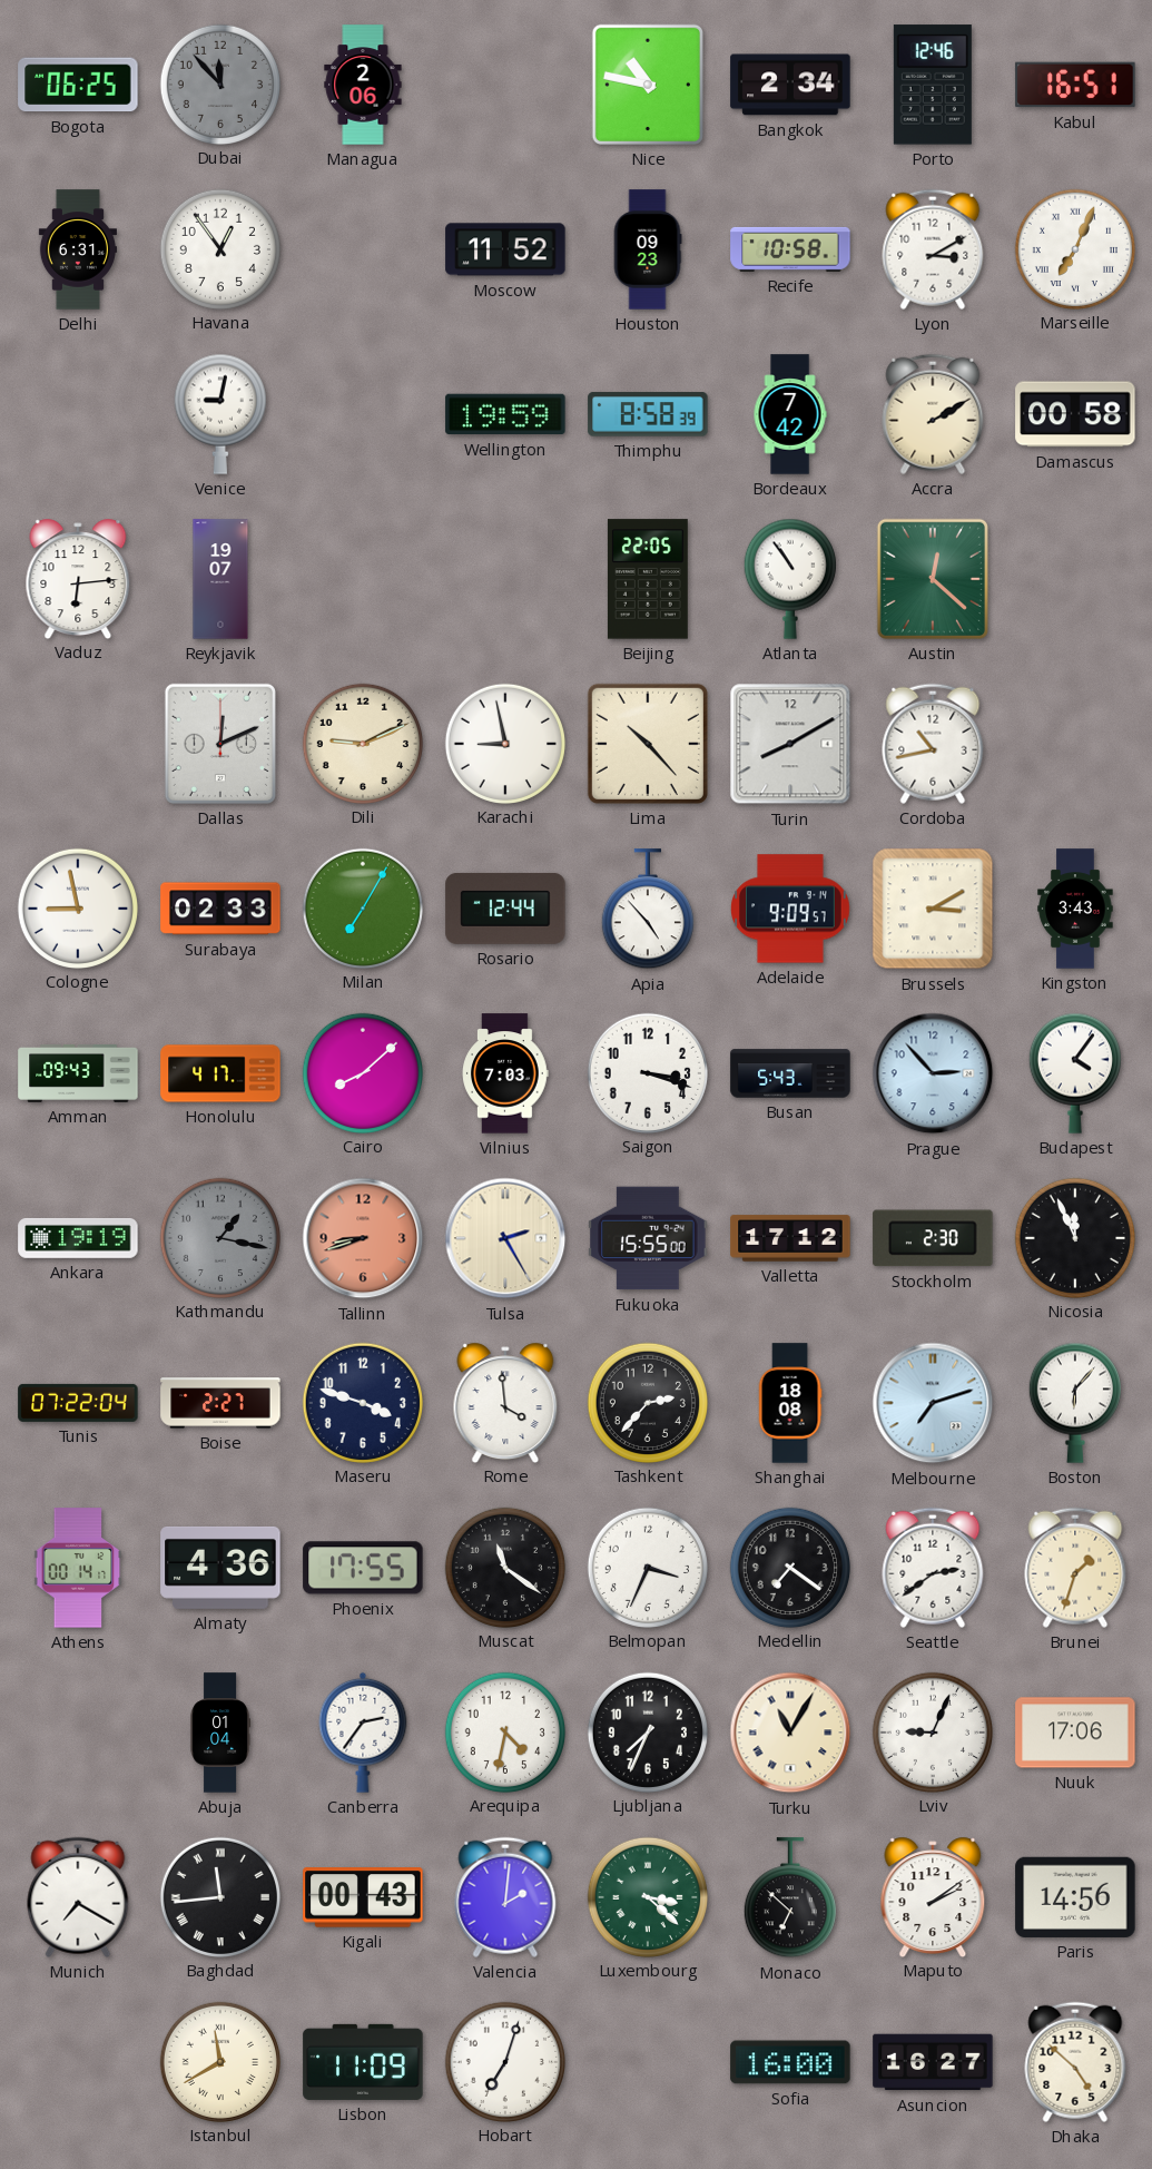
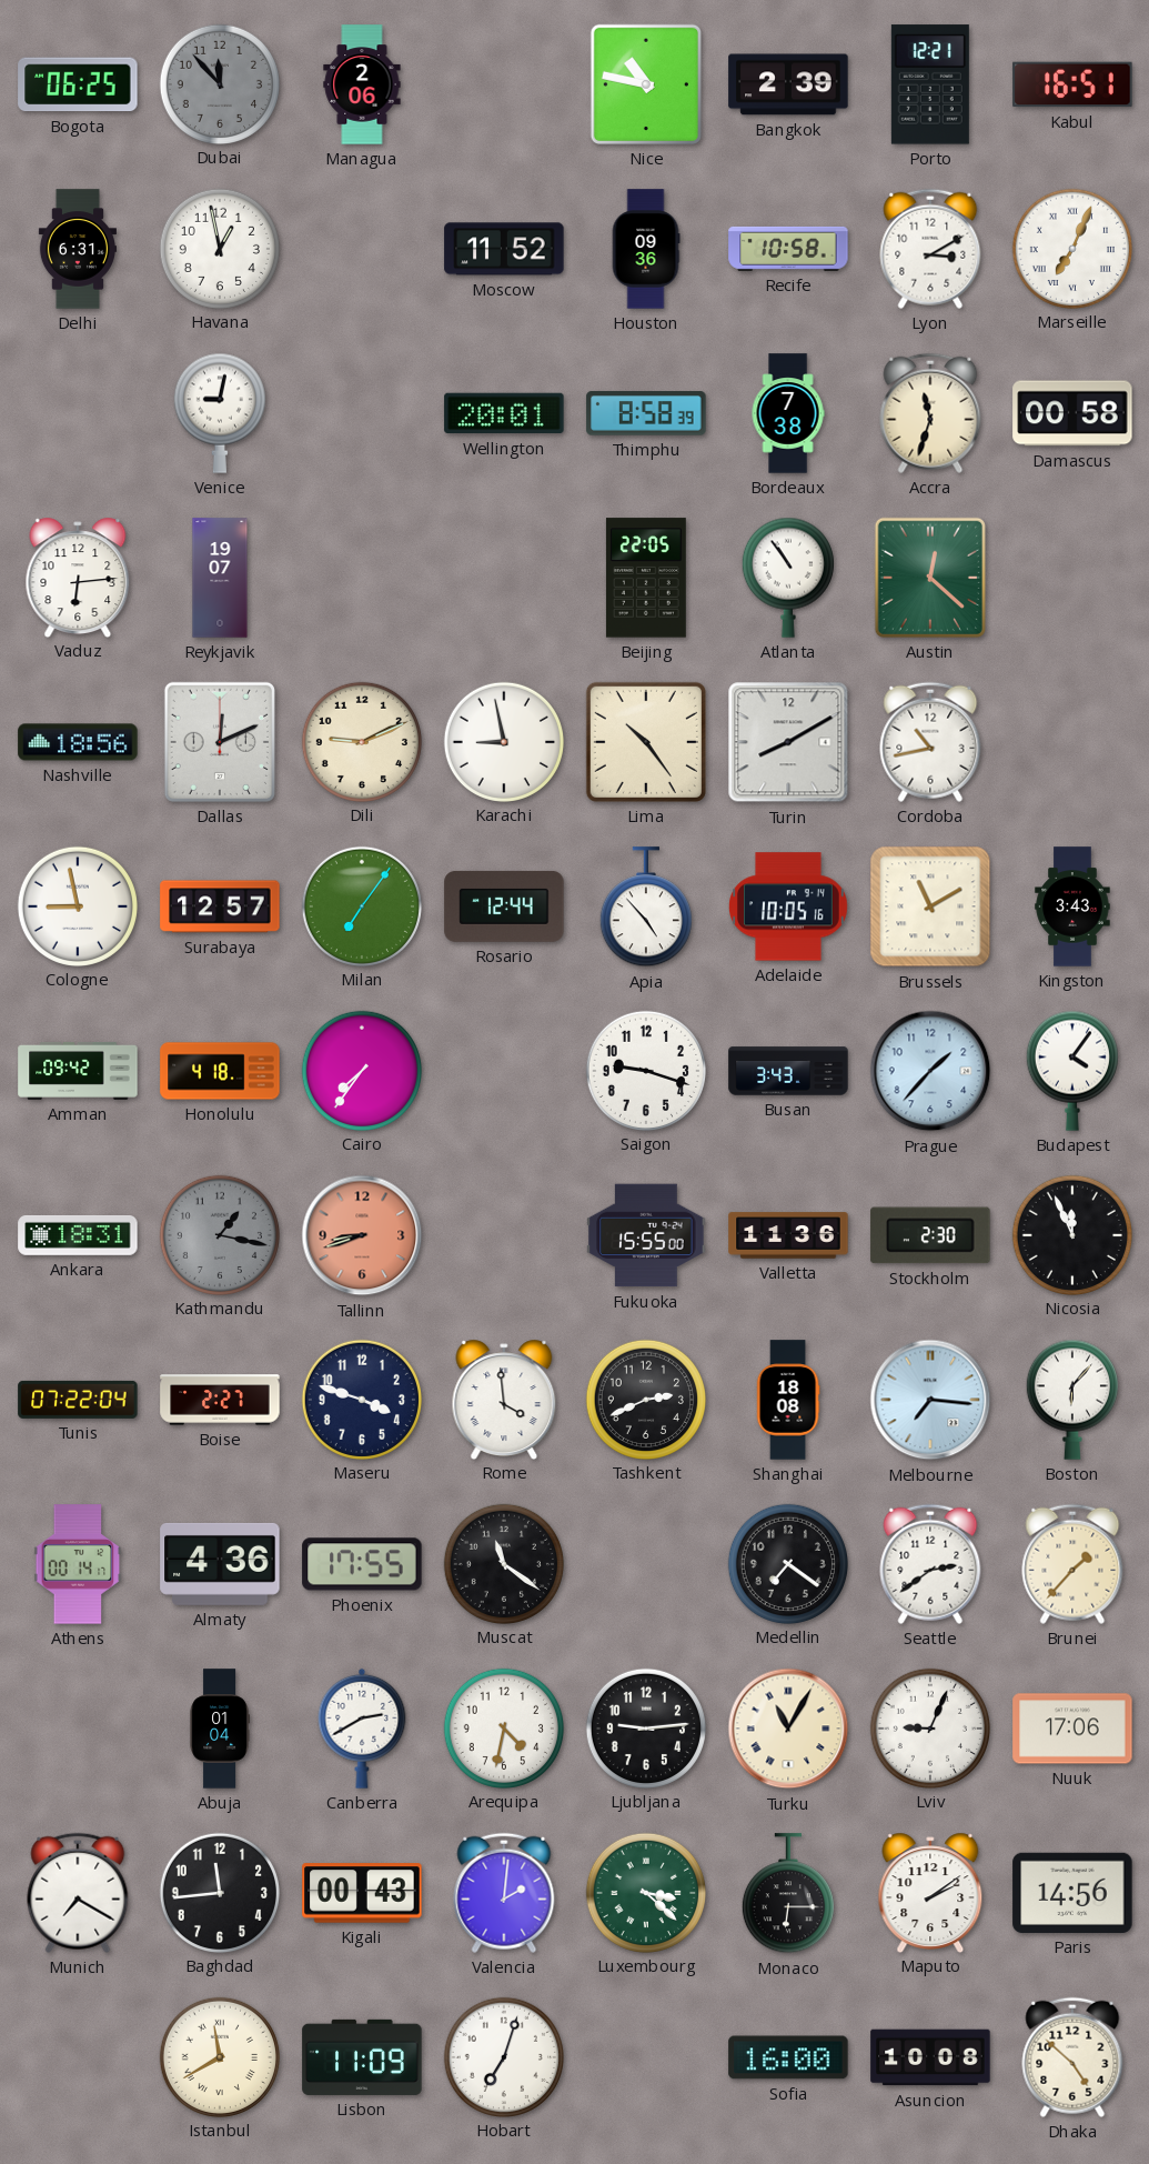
Bangkok: 2:34 -> 2:39
Porto: 12:46 -> 12:21
Havana: 12:54 -> 12:58
Houston: 09:23 -> 09:36
Wellington: 19:59 -> 20:01
Bordeaux: 7:42 -> 7:38
Accra: 2:10 -> 11:33
Nashville: none -> 18:56
Lima: 10:23 -> 10:24
Surabaya: 02:33 -> 12:57
Milan: 7:05 -> 7:06
Adelaide: 9:09 -> 10:05
Brussels: 3:10 -> 11:10
Amman: 09:43 -> 09:42
Honolulu: 4:17 -> 4:18
Cairo: 8:08 -> 7:36
Vilnius: 7:03 -> none
Saigon: 3:18 -> 9:18
Busan: 5:43 -> 3:43
Prague: 2:53 -> 1:37
Ankara: 19:19 -> 18:31
Tulsa: 2:25 -> none
Valletta: 17:12 -> 11:36
Tashkent: 2:37 -> 2:41
Melbourne: 7:12 -> 7:16
Belmopan: 3:34 -> none
Brunei: 1:33 -> 1:37
Canberra: 2:36 -> 2:40
Ljubljana: 7:34 -> 9:14
Baghdad numerals: Roman -> Arabic
Monaco: 6:52 -> 6:15
Asuncion: 16:27 -> 10:08
